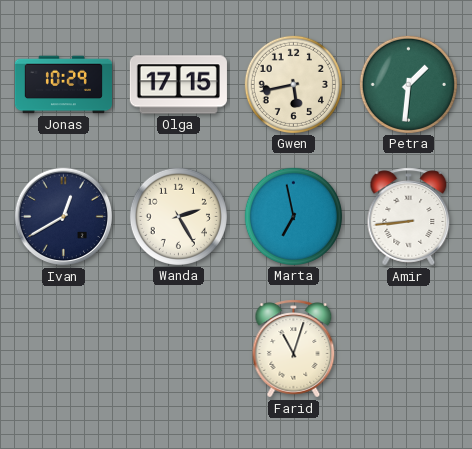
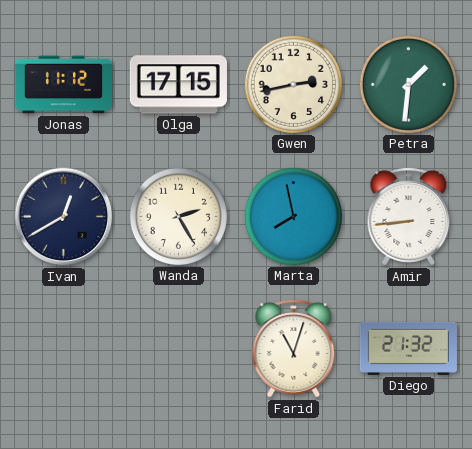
Jonas: 10:29 -> 11:12
Gwen: 5:43 -> 2:43
Marta: 6:58 -> 7:58
Diego: none -> 21:32
